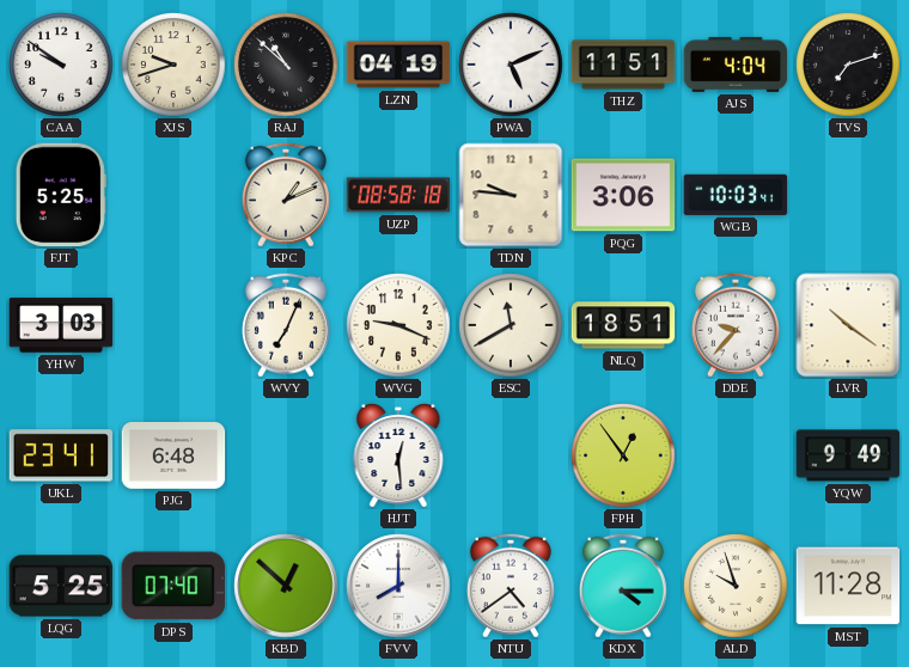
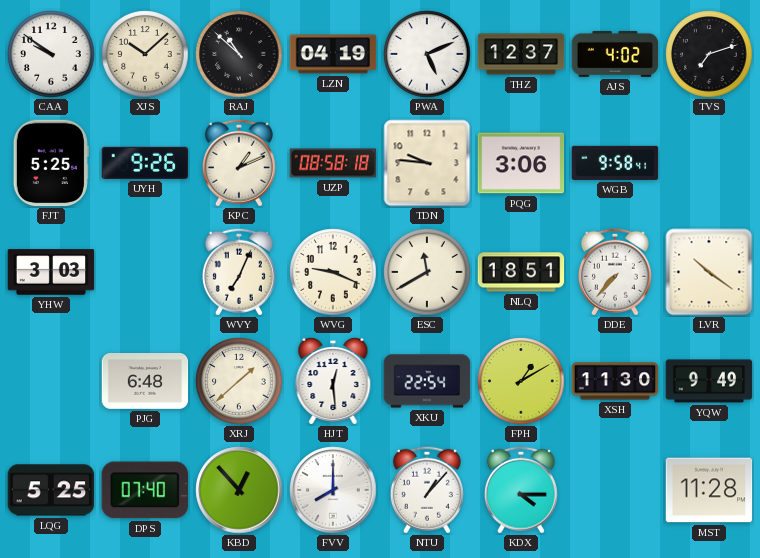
XJS: 9:42 -> 10:08
THZ: 11:51 -> 12:37
AJS: 4:04 -> 4:02
UYH: none -> 9:26
WGB: 10:03 -> 9:58
DDE: 9:37 -> 7:37
UKL: 23:41 -> none
XRJ: none -> 1:38
XKU: none -> 22:54
FPH: 12:54 -> 1:10
XSH: none -> 11:30
KBD: 12:52 -> 12:53
NTU: 4:39 -> 1:07
ALD: 9:57 -> none
